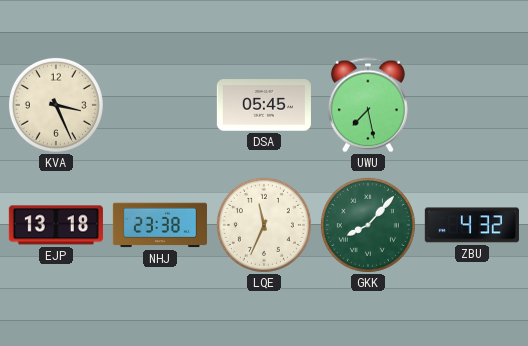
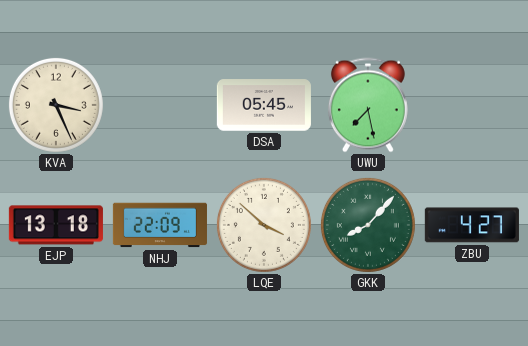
NHJ: 23:38 -> 22:09
LQE: 11:34 -> 3:52
ZBU: 4:32 -> 4:27
